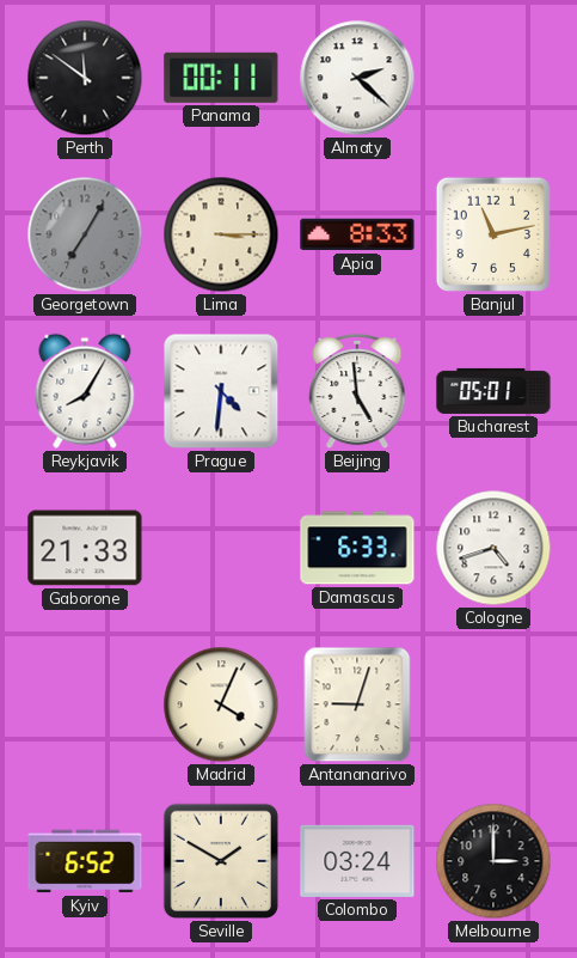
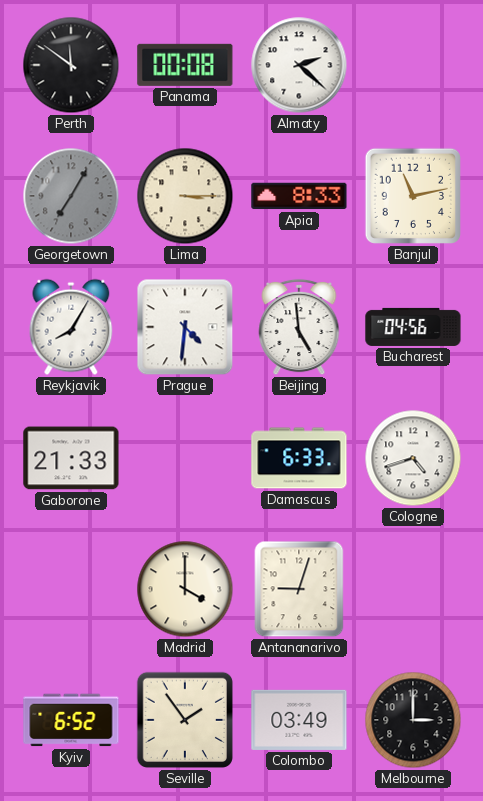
Panama: 00:11 -> 00:08
Bucharest: 05:01 -> 04:56
Madrid: 4:04 -> 4:00
Seville: 1:50 -> 1:54
Colombo: 03:24 -> 03:49
